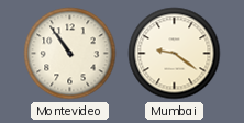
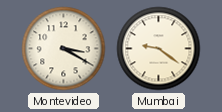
Montevideo: 10:54 -> 3:20
